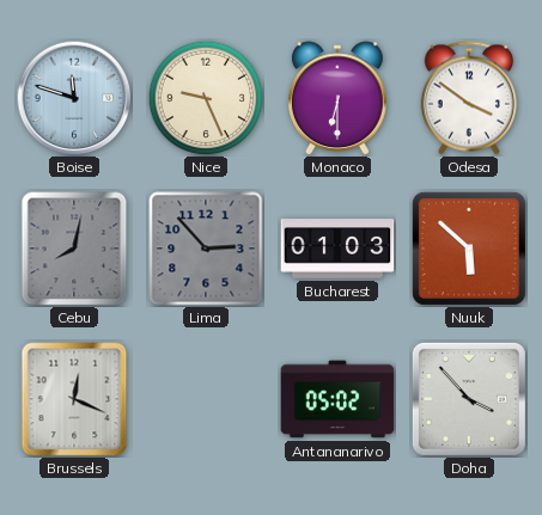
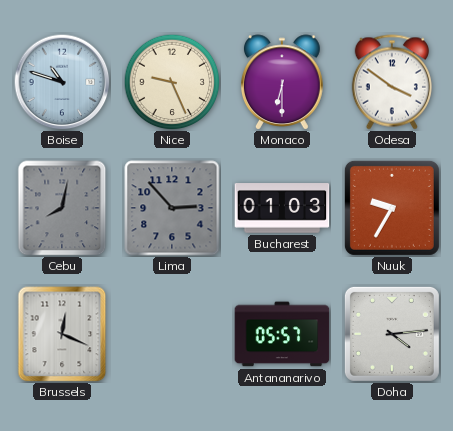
Boise: 11:48 -> 10:48
Nuuk: 5:52 -> 9:35
Antananarivo: 05:02 -> 05:57
Doha: 3:53 -> 4:14
